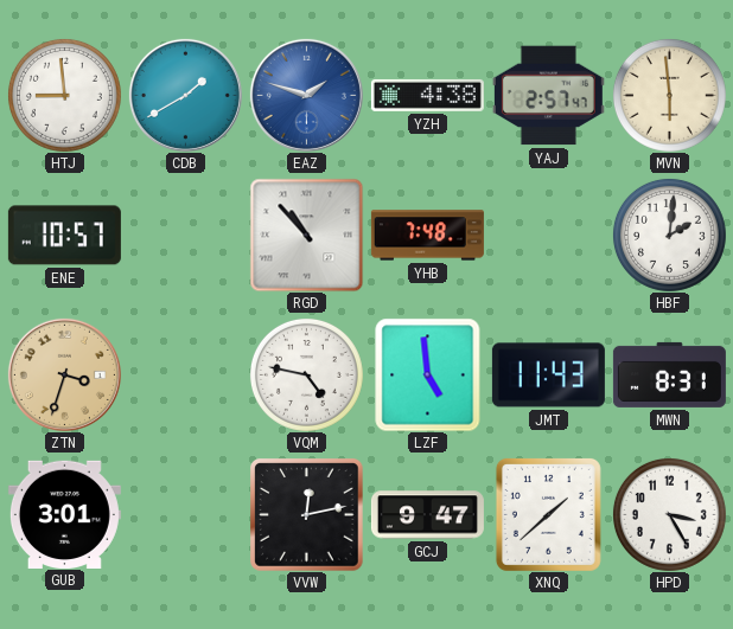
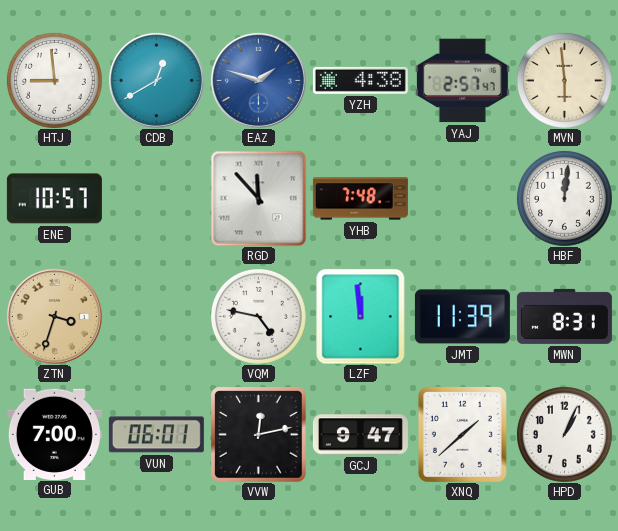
CDB: 1:40 -> 12:40
RGD: 10:53 -> 11:53
HBF: 2:01 -> 12:01
LZF: 4:59 -> 11:59
JMT: 11:43 -> 11:39
GUB: 3:01 -> 7:00
VUN: none -> 06:01
HPD: 3:25 -> 1:04
